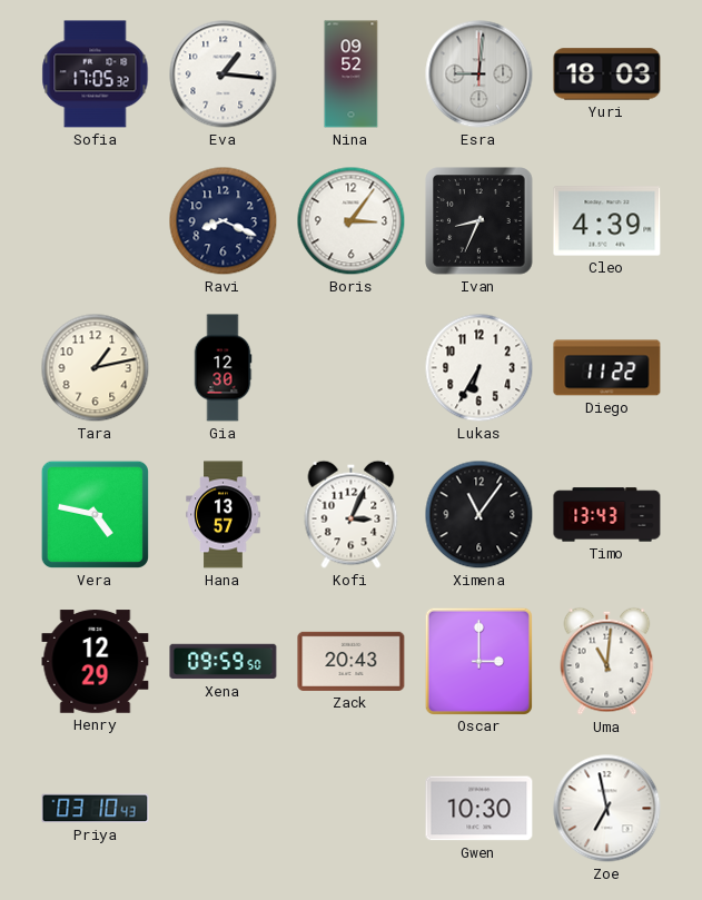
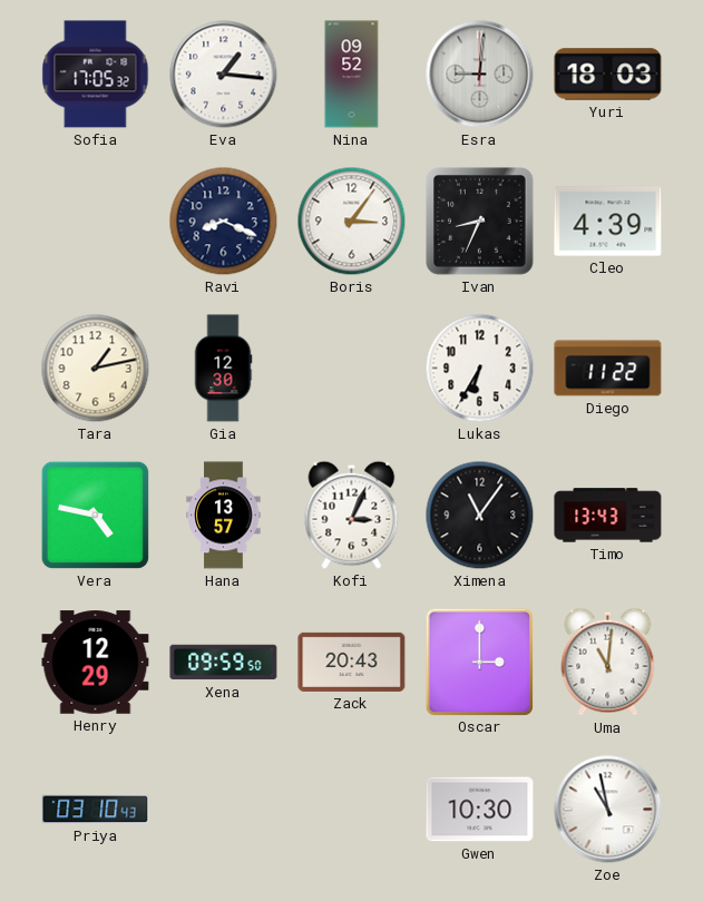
Zoe: 6:58 -> 10:58
